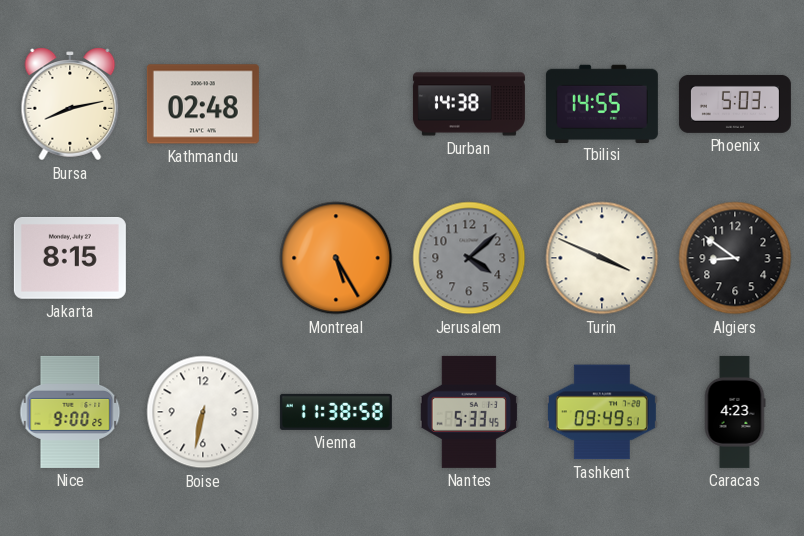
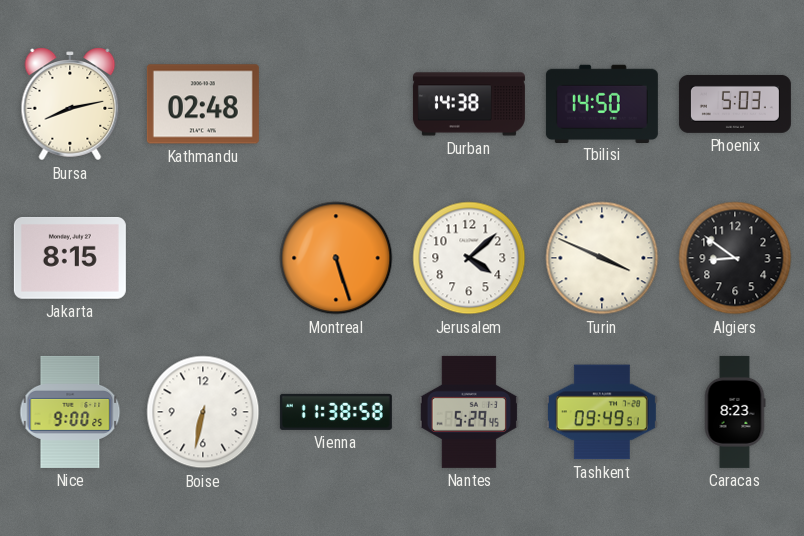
Tbilisi: 14:55 -> 14:50
Montreal: 5:25 -> 5:27
Jerusalem dial: grey -> white
Nantes: 5:33 -> 5:29
Caracas: 4:23 -> 8:23
